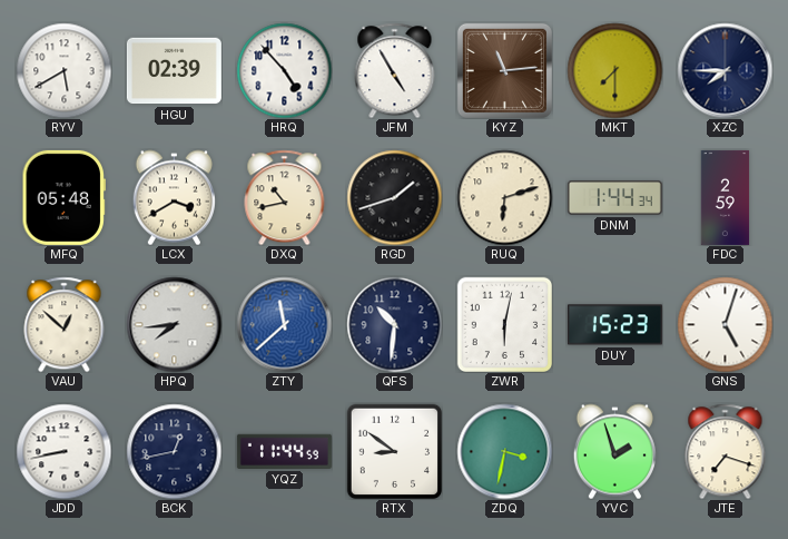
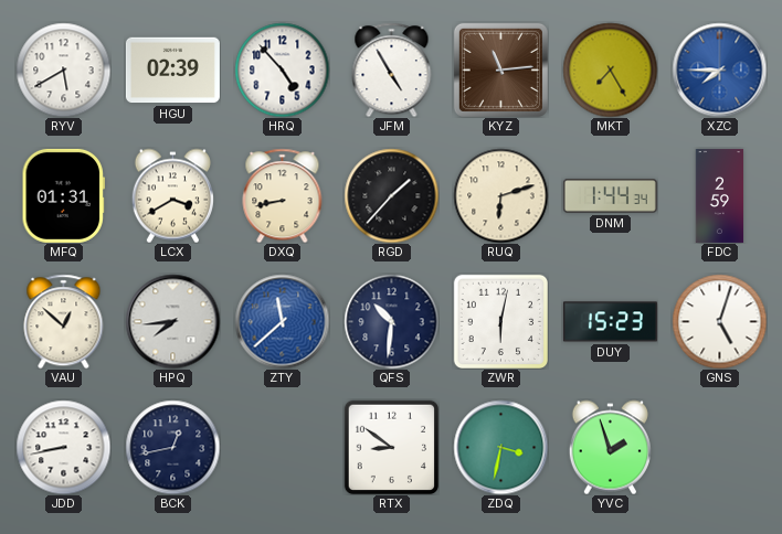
MKT: 7:30 -> 7:25
XZC dial: navy -> blue
MFQ: 05:48 -> 01:31
DXQ: 10:43 -> 8:43
RGD: 1:42 -> 1:37
YQZ: 11:44 -> none
JTE: 7:18 -> none
